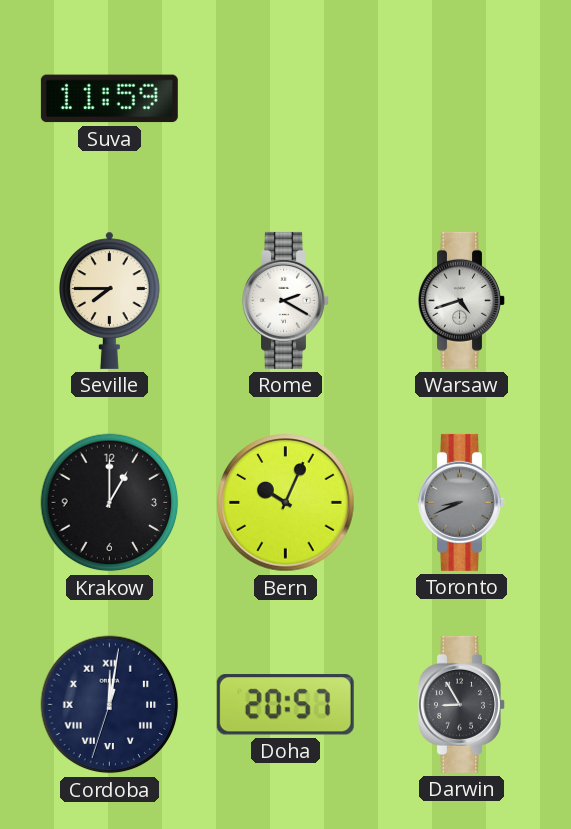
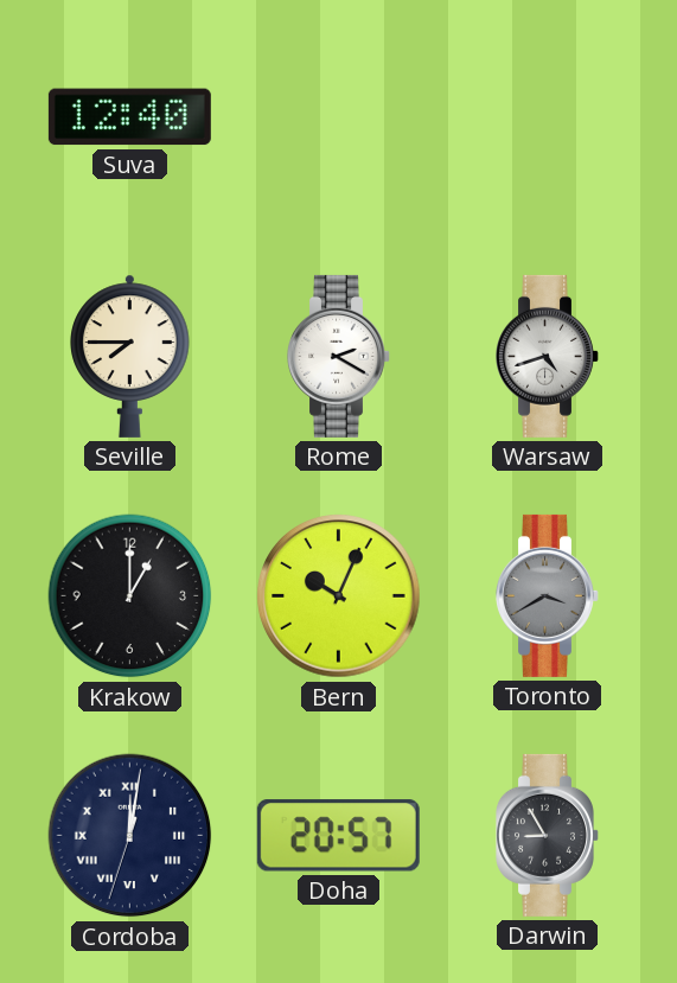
Suva: 11:59 -> 12:40
Toronto: 8:41 -> 3:40
